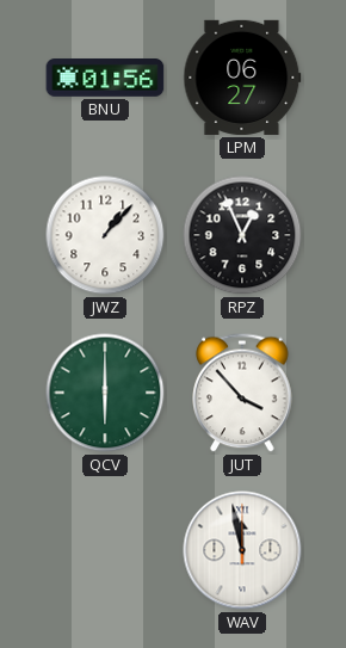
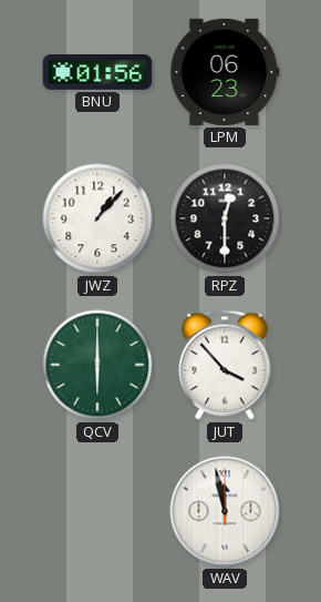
LPM: 06:27 -> 06:23
RPZ: 12:56 -> 12:30
